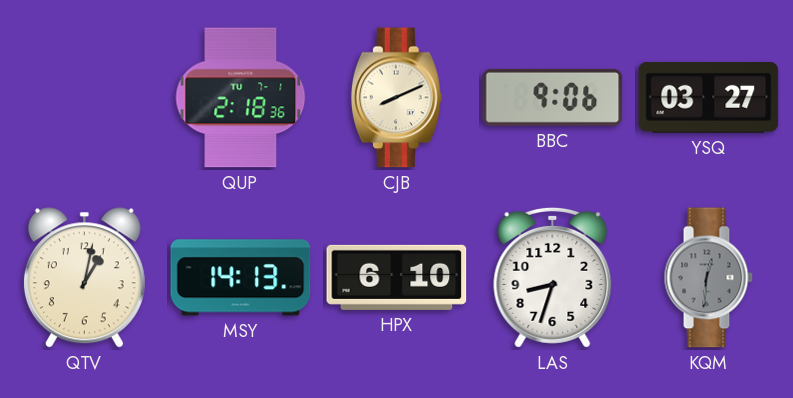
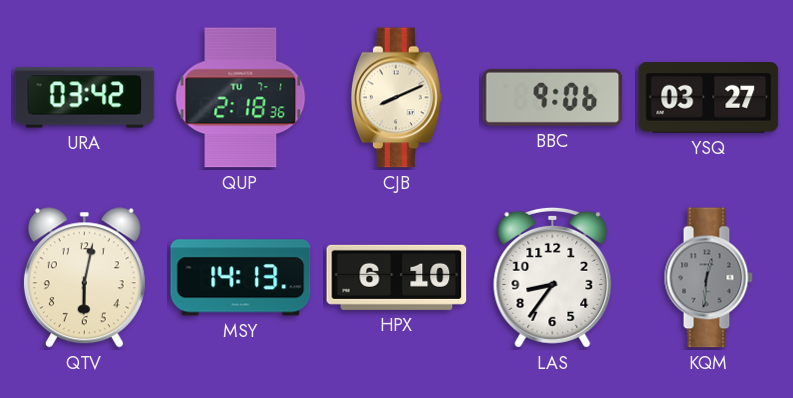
URA: none -> 03:42
QTV: 1:02 -> 6:02
LAS: 8:33 -> 8:36
